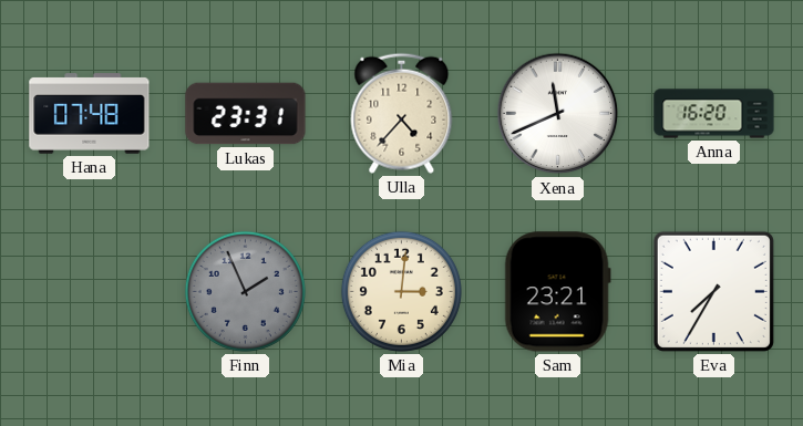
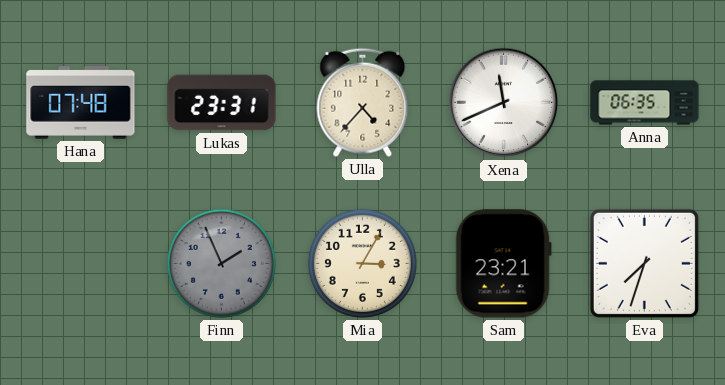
Anna: 16:20 -> 06:35
Mia: 3:01 -> 3:05
Eva: 7:35 -> 7:33
